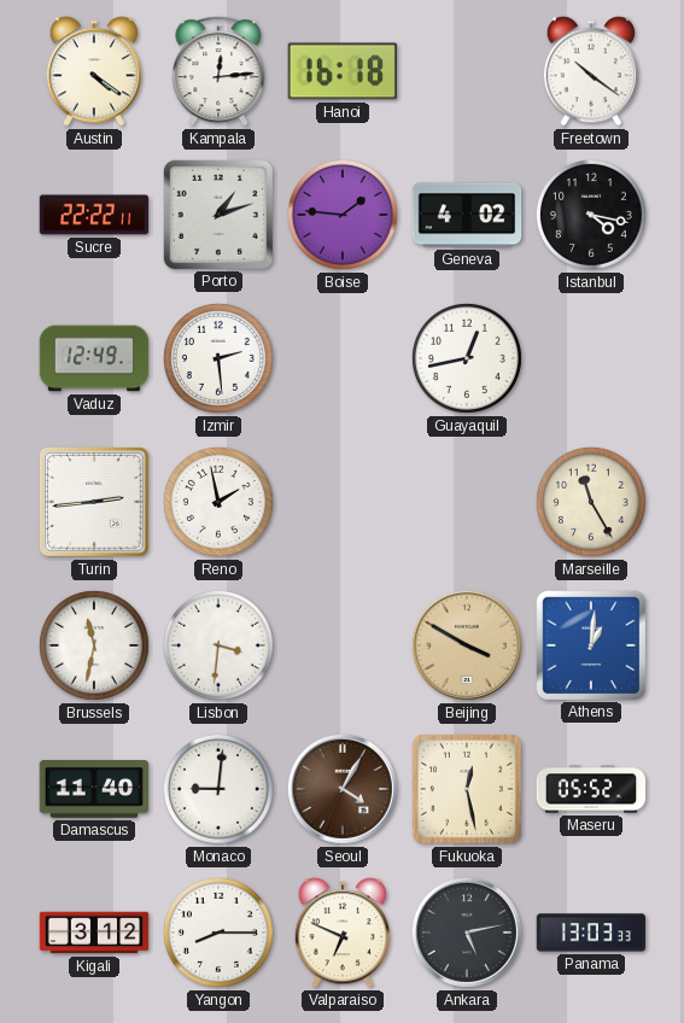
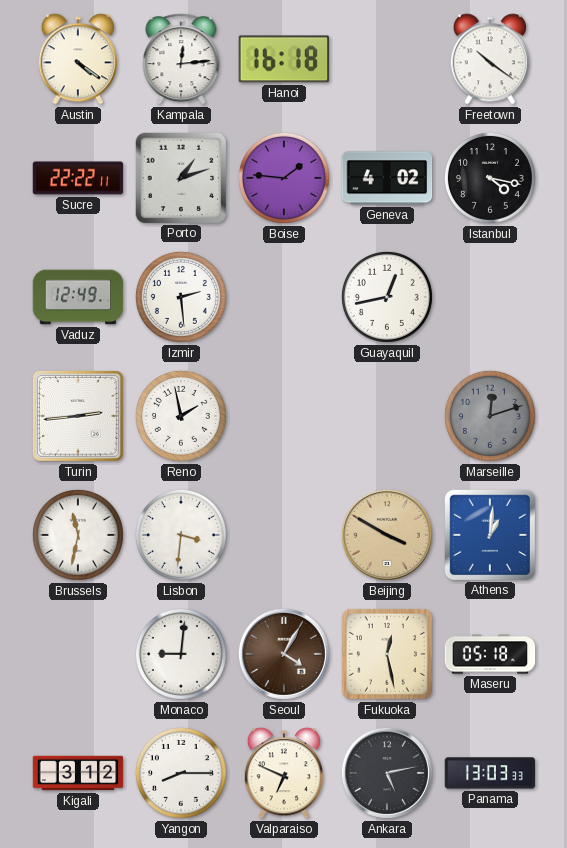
Marseille: 11:25 -> 12:12
Marseille dial: cream -> grey
Damascus: 11:40 -> none
Maseru: 05:52 -> 05:18
